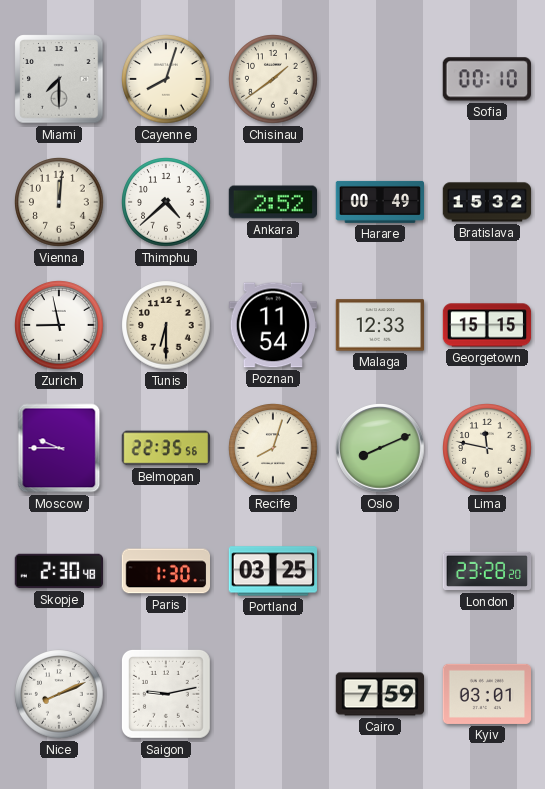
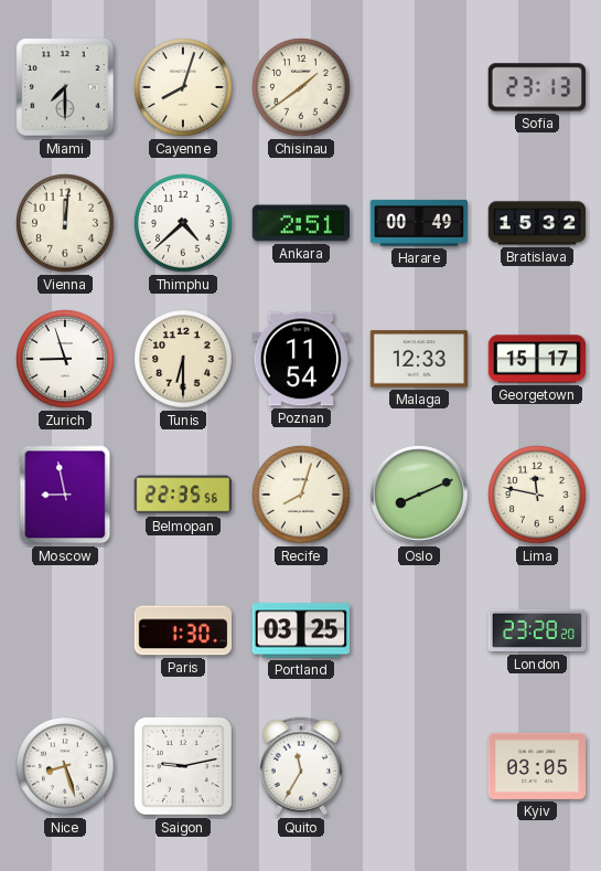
Sofia: 00:10 -> 23:13
Ankara: 2:52 -> 2:51
Zurich: 8:58 -> 8:57
Georgetown: 15:15 -> 15:17
Moscow: 9:45 -> 8:58
Skopje: 2:30 -> none
Nice: 8:11 -> 8:27
Quito: none -> 11:35
Cairo: 7:59 -> none
Kyiv: 03:01 -> 03:05
